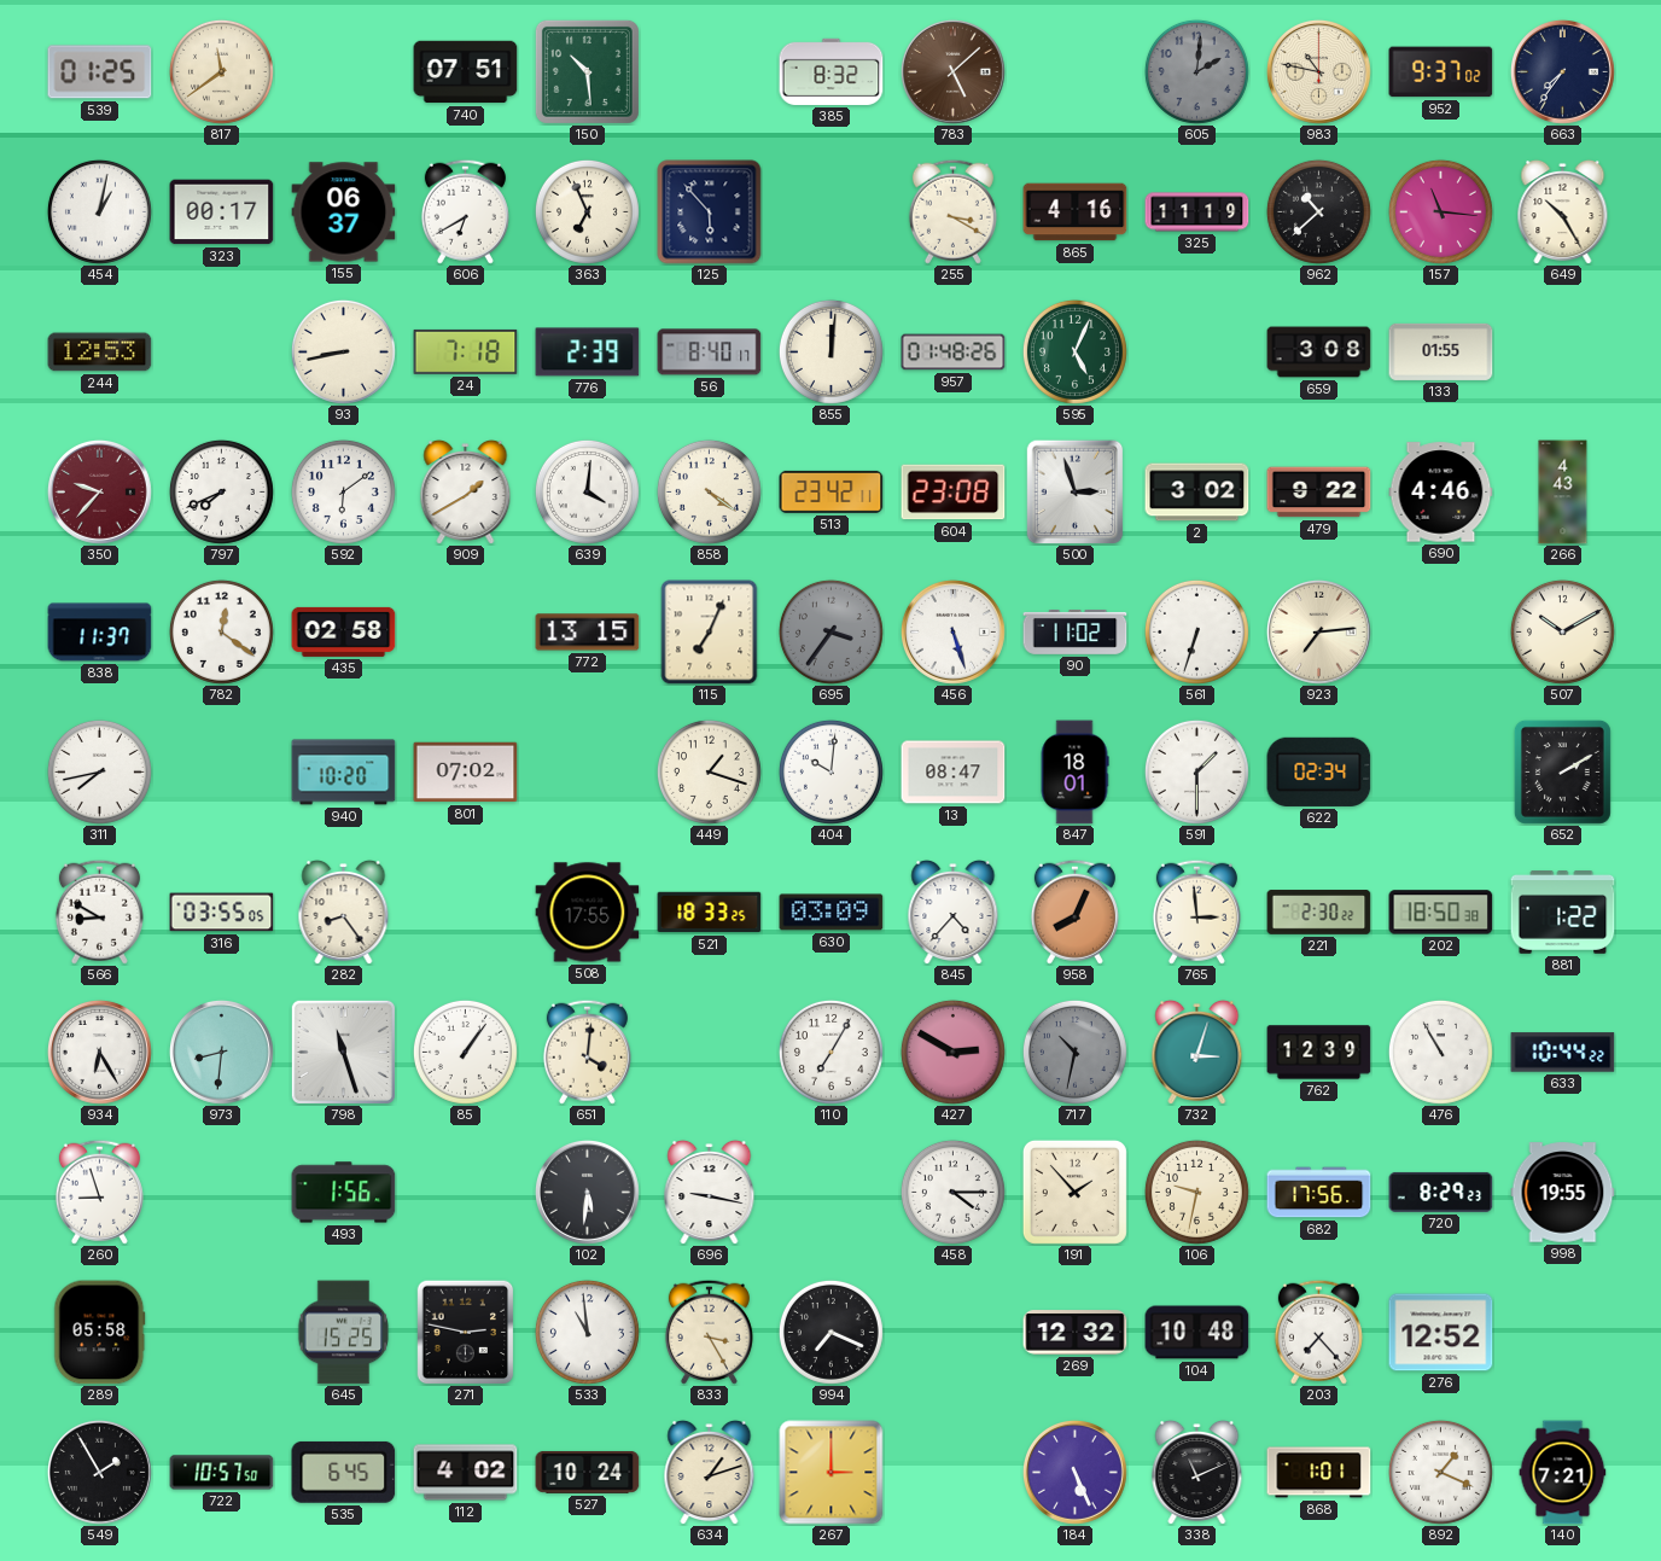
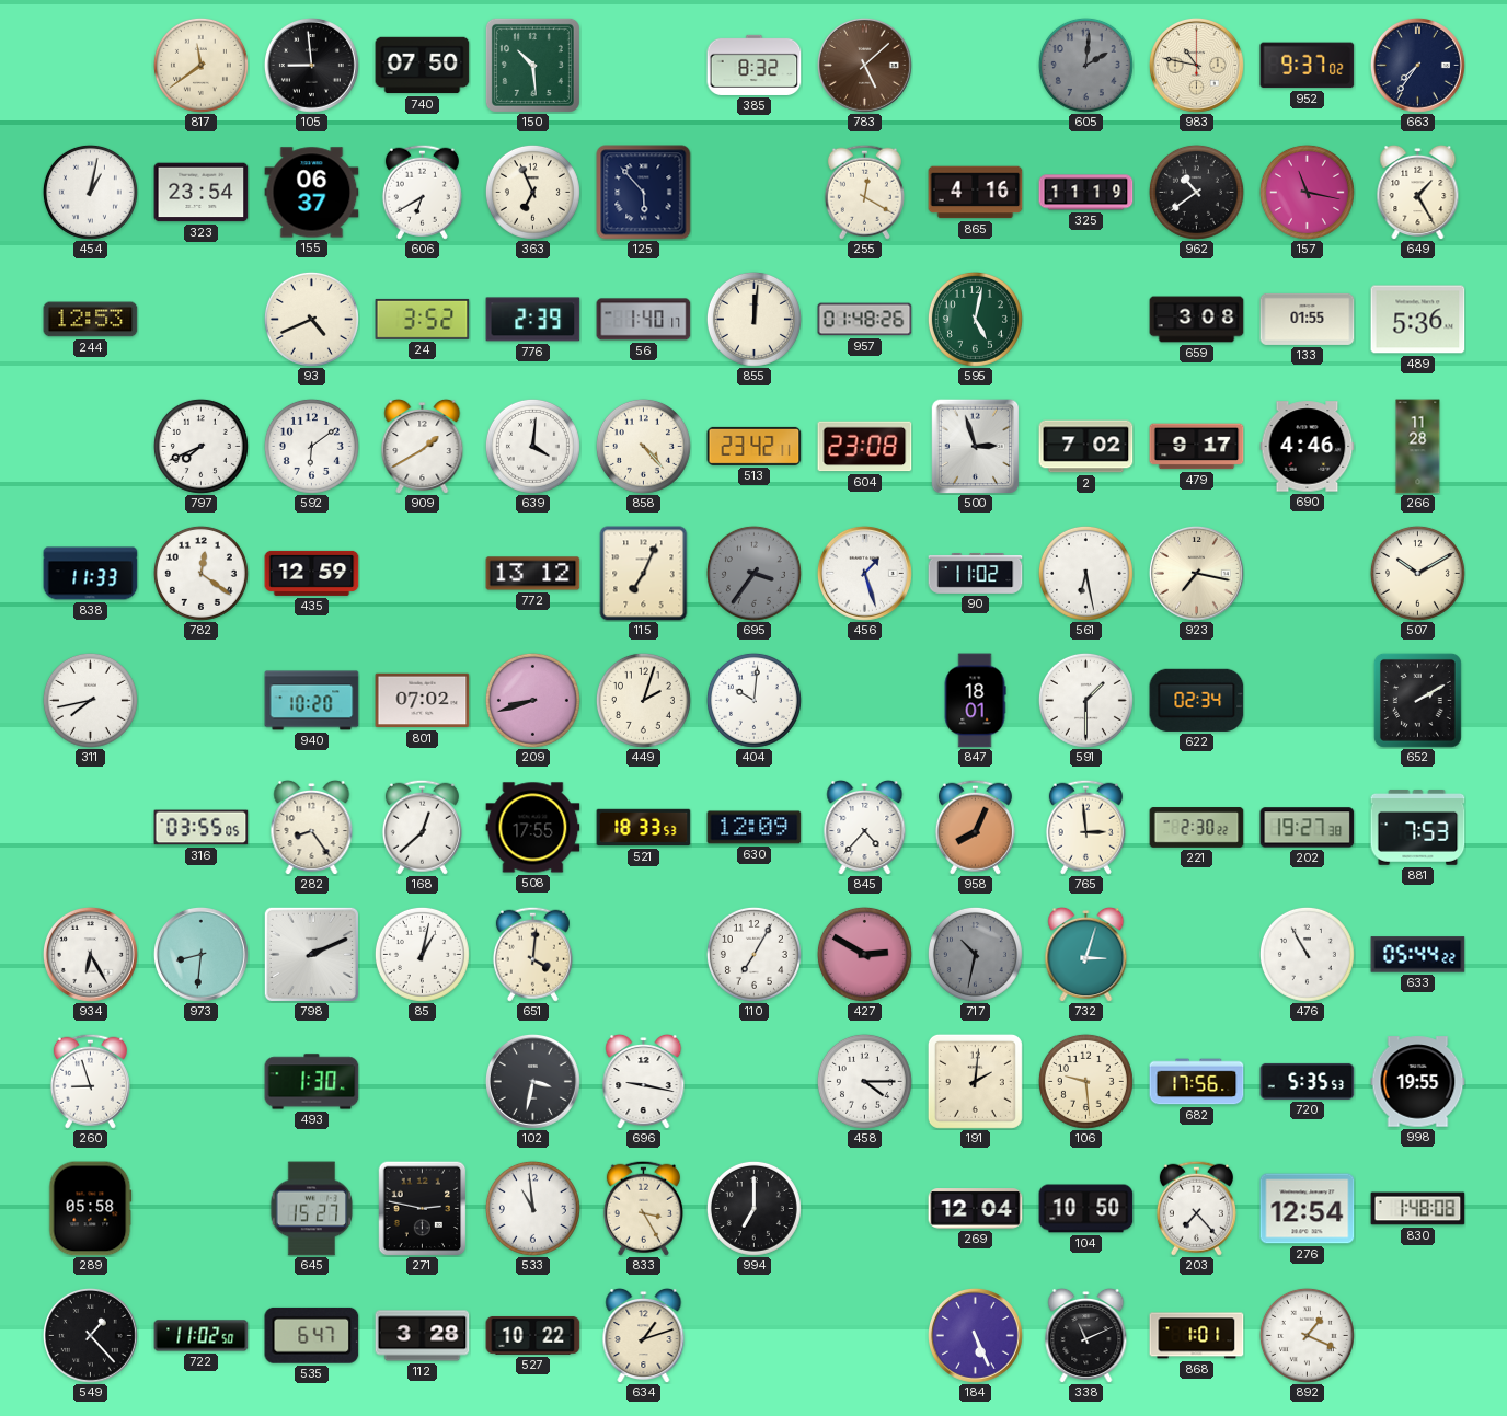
539: 01:25 -> none
105: none -> 8:59
740: 07:51 -> 07:50
323: 00:17 -> 23:54
255: 3:20 -> 12:20
962: 10:38 -> 10:39
157: 11:16 -> 11:17
649: 10:25 -> 1:25
93: 8:43 -> 4:41
24: 7:18 -> 3:52
56: 8:40 -> 1:40
595: 5:04 -> 5:02
489: none -> 5:36
350: 9:37 -> none
858: 4:21 -> 4:23
2: 3:02 -> 7:02
479: 9:22 -> 9:17
266: 4:43 -> 11:28
838: 11:37 -> 11:33
435: 02:58 -> 12:59
772: 13:15 -> 13:12
456: 5:27 -> 1:27
561: 6:33 -> 6:28
923: 7:14 -> 7:17
209: none -> 8:42
449: 1:18 -> 2:03
13: 08:47 -> none
566: 8:50 -> none
168: none -> 12:38
521: 18:33:25 -> 18:33:53
630: 03:09 -> 12:09
202: 18:50 -> 19:27
881: 1:22 -> 7:53
798: 11:27 -> 2:11
85: 1:06 -> 1:02
762: 12:39 -> none
633: 10:44 -> 05:44
493: 1:56 -> 1:30
102: 5:31 -> 3:32
191: 1:53 -> 2:01
106: 9:32 -> 9:29
720: 8:29 -> 5:35
645: 15:25 -> 15:27
994: 7:19 -> 7:00
269: 12:32 -> 12:04
104: 10:48 -> 10:50
276: 12:52 -> 12:54
830: none -> 1:48
549: 1:55 -> 1:23
722: 10:57 -> 11:02
535: 6:45 -> 6:47
112: 4:02 -> 3:28
527: 10:24 -> 10:22
267: 3:00 -> none
140: 7:21 -> none
